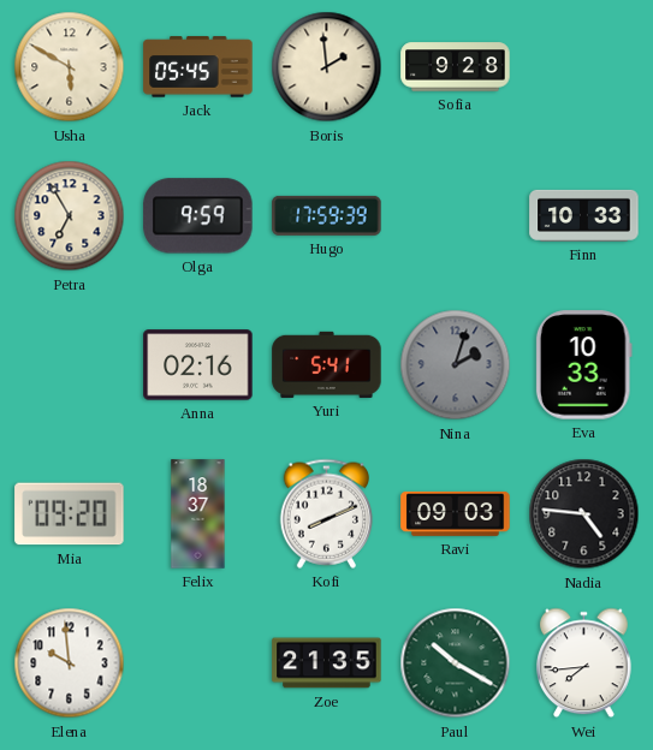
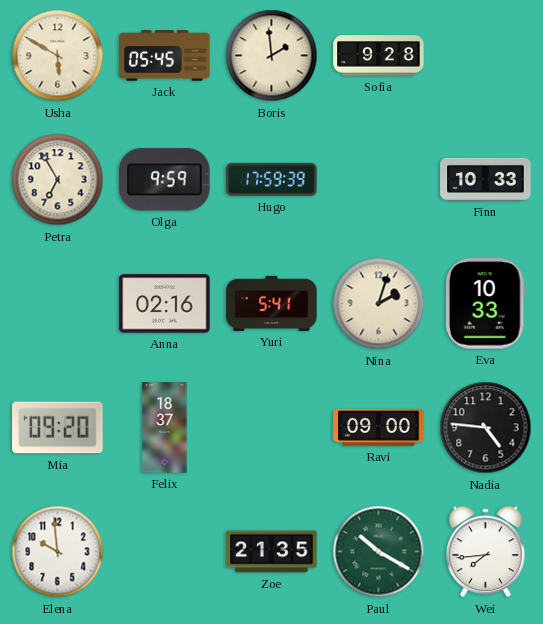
Nina dial: grey -> cream
Kofi: 8:11 -> none
Ravi: 09:03 -> 09:00
